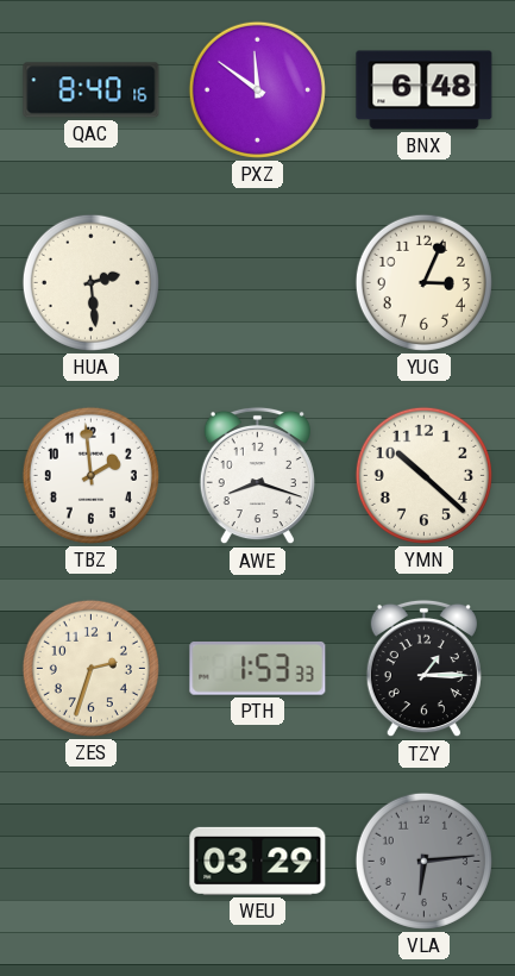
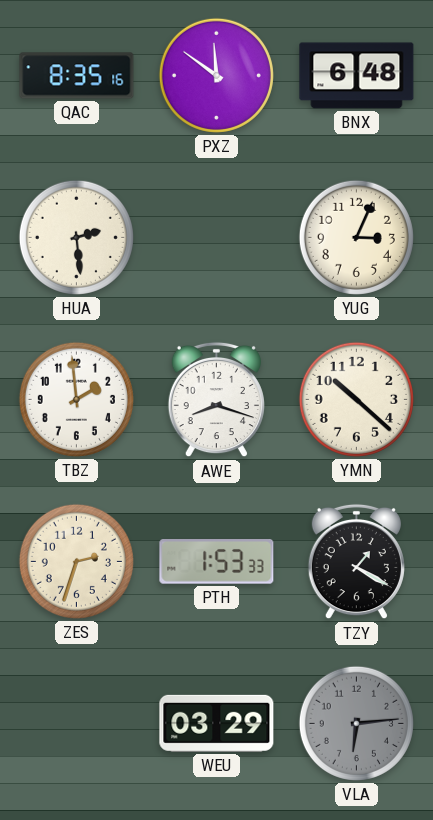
QAC: 8:40 -> 8:35
TZY: 1:15 -> 1:20
